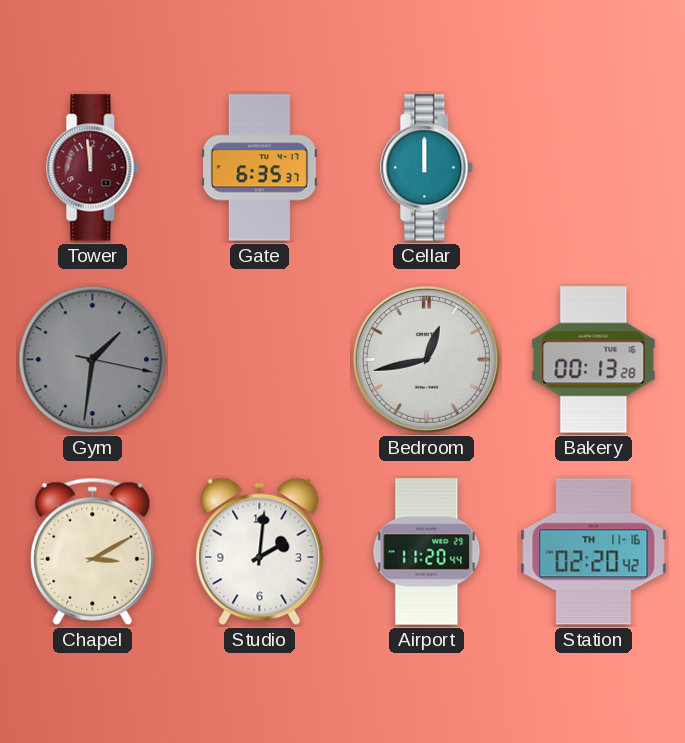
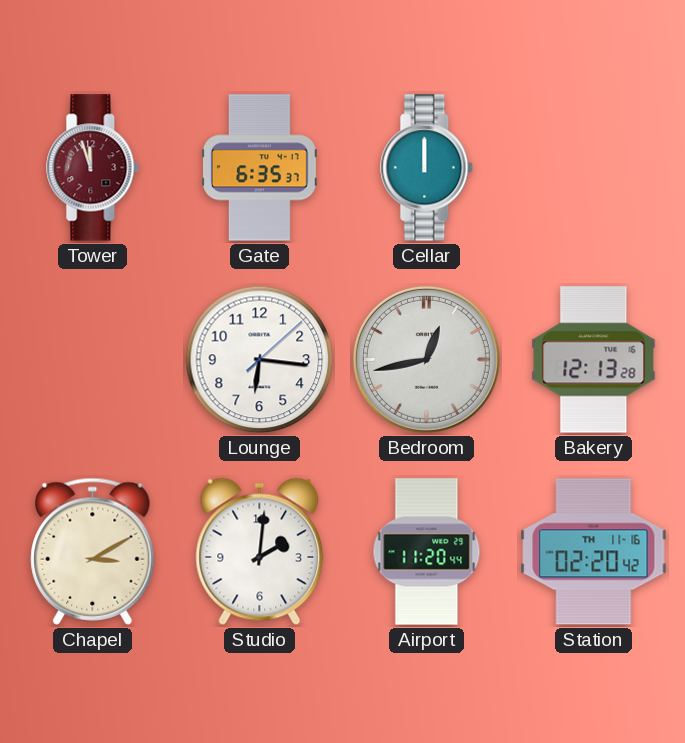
Tower: 11:59 -> 11:57
Gym: 1:31 -> none
Lounge: none -> 6:16
Bakery: 00:13 -> 12:13
